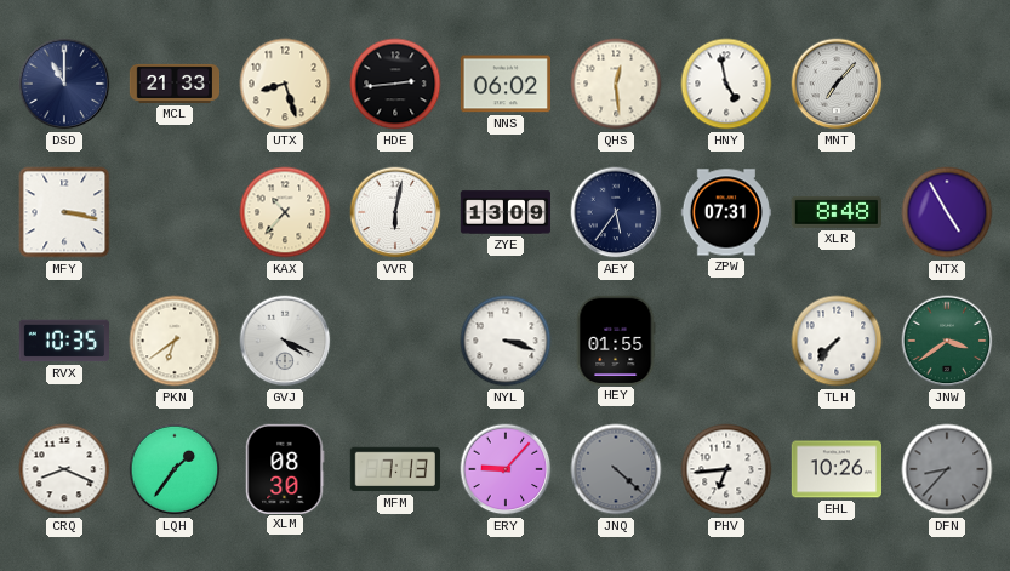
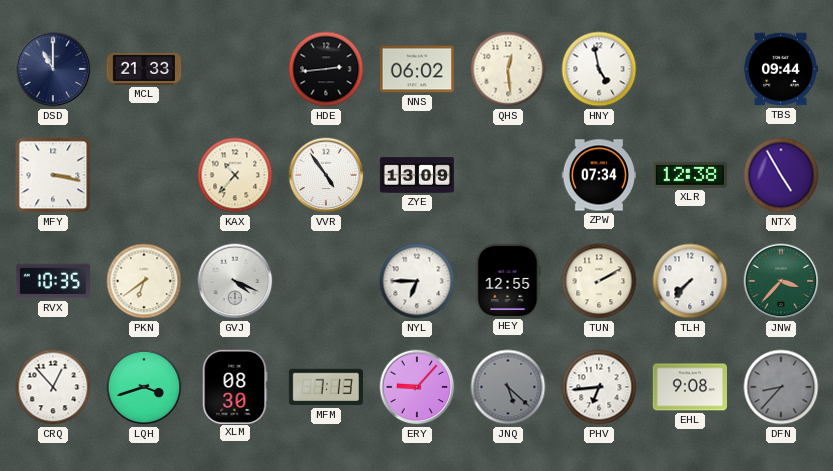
UTX: 8:27 -> none
MNT: 7:07 -> none
TBS: none -> 09:44
VVR: 6:02 -> 4:54
AEY: 5:36 -> none
ZPW: 07:31 -> 07:34
XLR: 8:48 -> 12:38
NYL: 3:18 -> 6:45
HEY: 01:55 -> 12:55
TUN: none -> 2:10
JNW: 3:39 -> 3:37
CRQ: 8:19 -> 12:53
LQH: 1:36 -> 3:42
JNQ: 4:22 -> 5:22
EHL: 10:26 -> 9:08
